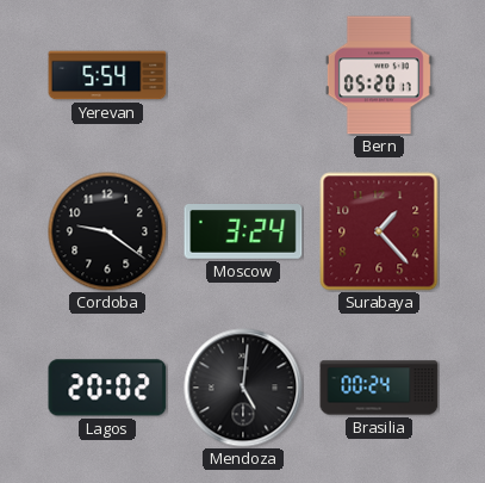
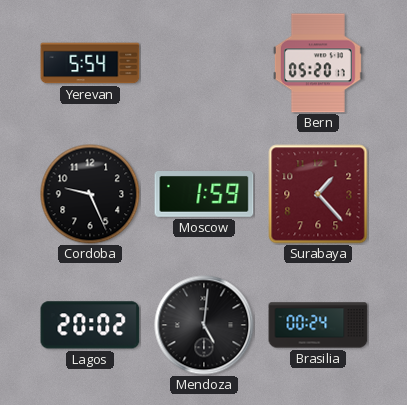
Cordoba: 9:21 -> 9:26
Moscow: 3:24 -> 1:59
